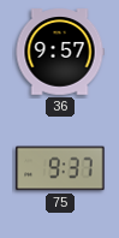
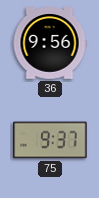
36: 9:57 -> 9:56
